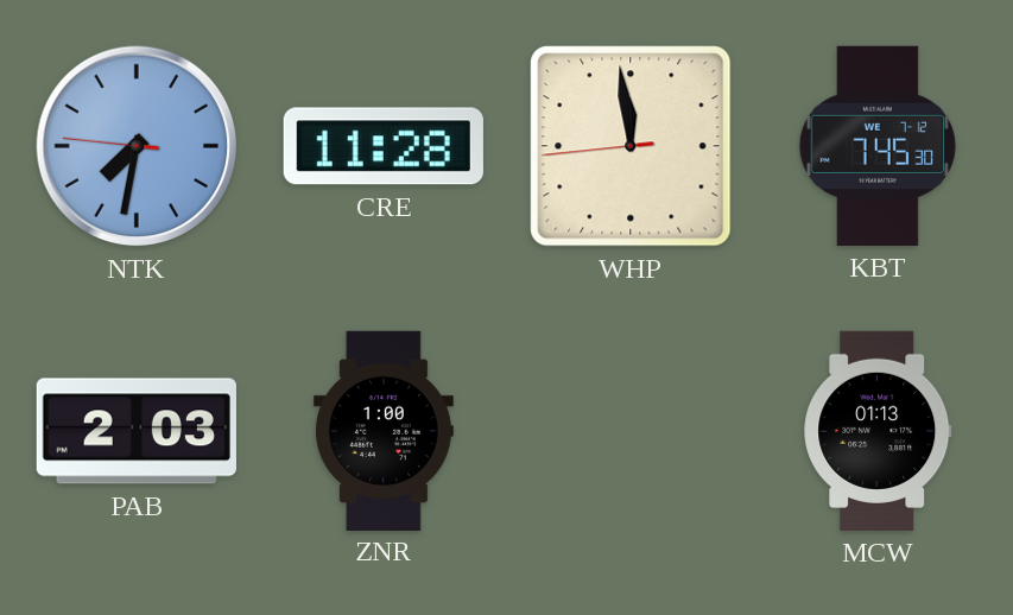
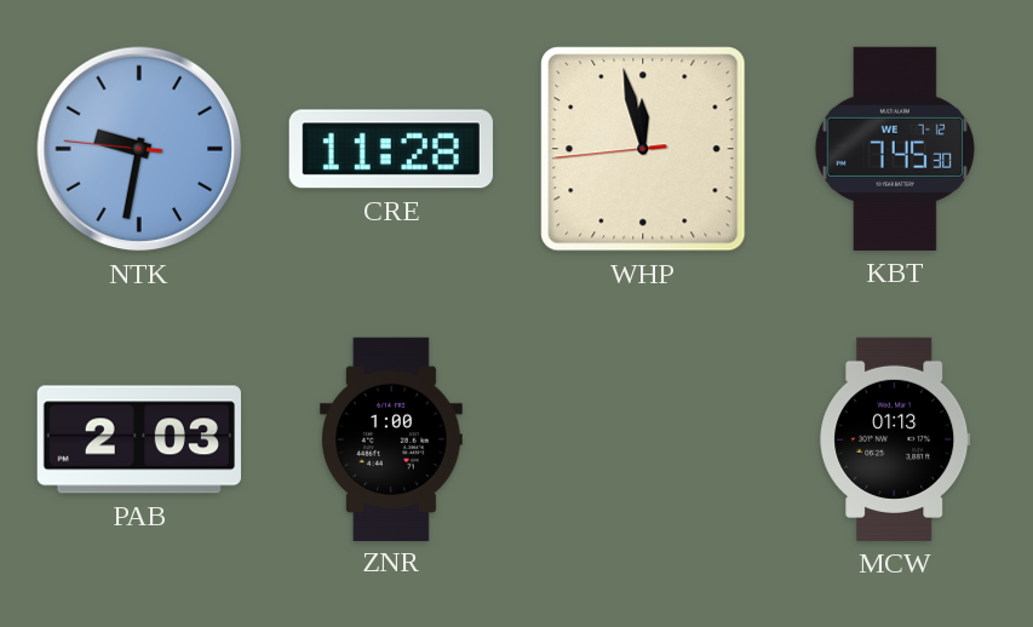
NTK: 7:31 -> 9:31
WHP: 11:58 -> 11:57
